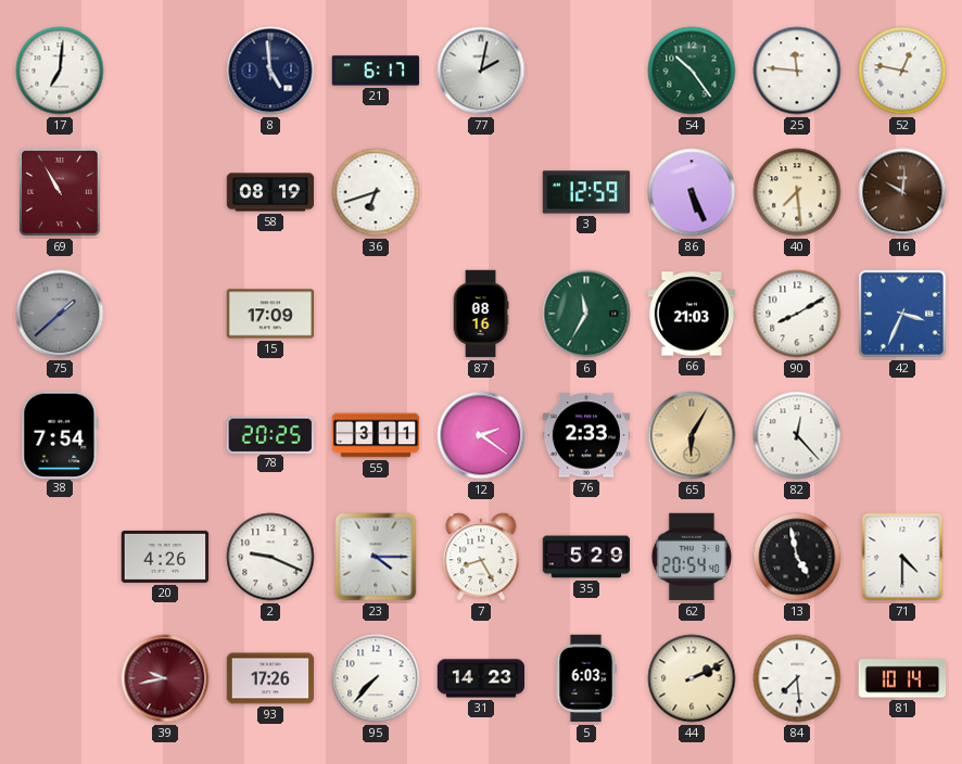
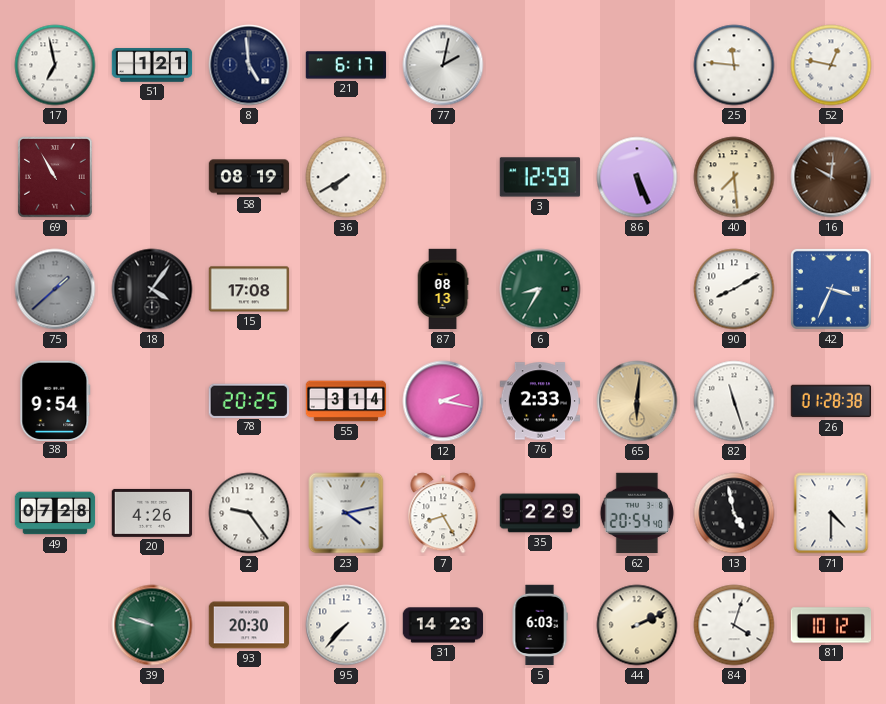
17: 7:01 -> 6:58
51: none -> 1:21
54: 10:24 -> none
36: 6:42 -> 7:40
18: none -> 4:06
15: 17:09 -> 17:08
87: 08:16 -> 08:13
6: 11:35 -> 8:35
66: 21:03 -> none
38: 7:54 -> 9:54
55: 3:11 -> 3:14
12: 2:21 -> 2:17
65: 6:05 -> 6:01
82: 12:23 -> 11:27
26: none -> 01:28
49: none -> 07:28
2: 9:19 -> 9:24
23: 4:15 -> 4:13
35: 5:29 -> 2:29
39: 9:43 -> 9:48
39 dial: burgundy -> green
93: 17:26 -> 20:30
84: 7:29 -> 4:03
81: 10:14 -> 10:12
